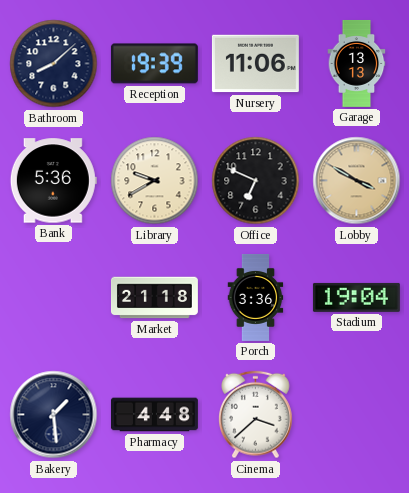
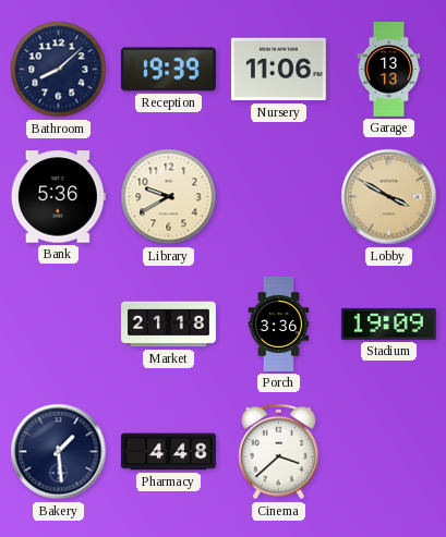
Office: 6:49 -> none
Stadium: 19:04 -> 19:09
